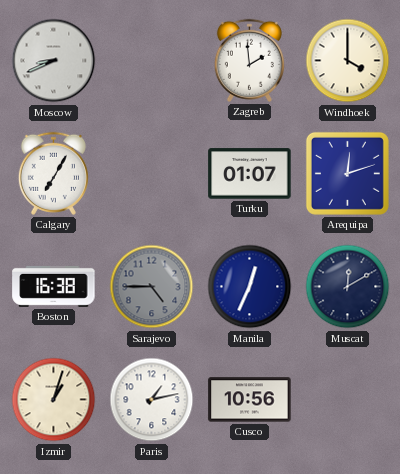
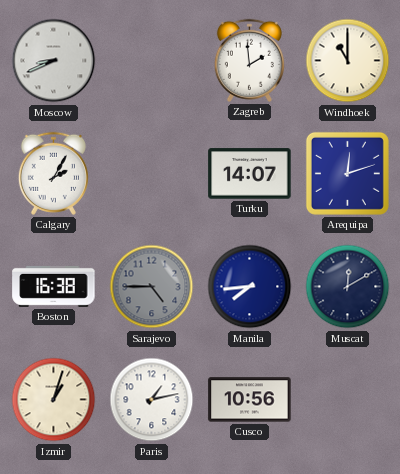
Windhoek: 4:00 -> 11:00
Calgary: 7:05 -> 2:05
Turku: 01:07 -> 14:07
Manila: 12:34 -> 7:44
